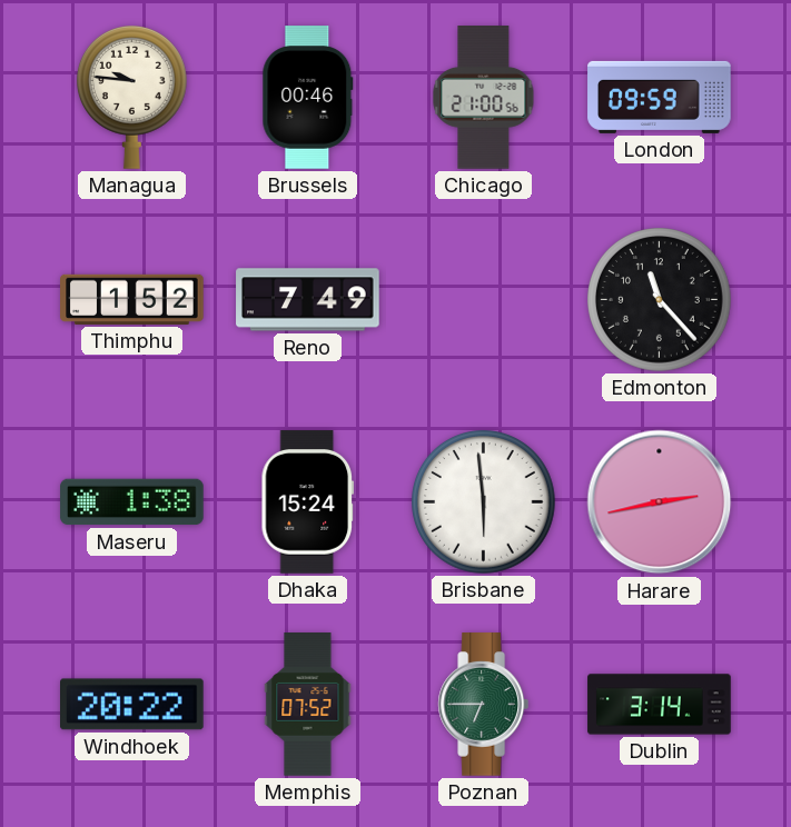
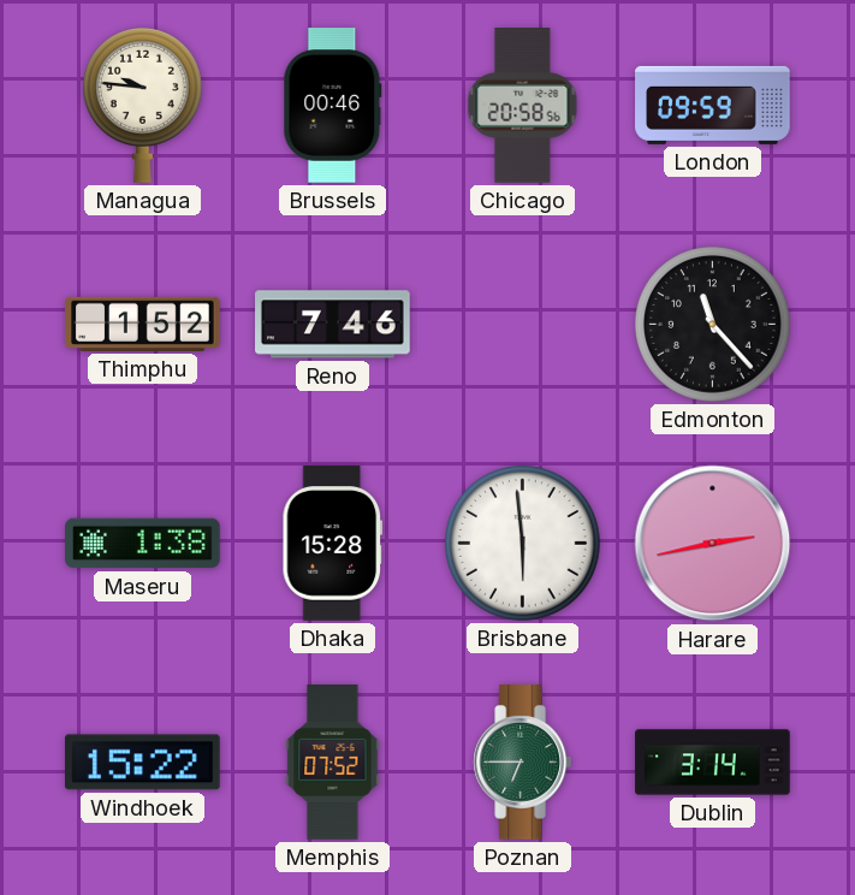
Chicago: 21:00 -> 20:58
Reno: 7:49 -> 7:46
Dhaka: 15:24 -> 15:28
Windhoek: 20:22 -> 15:22
